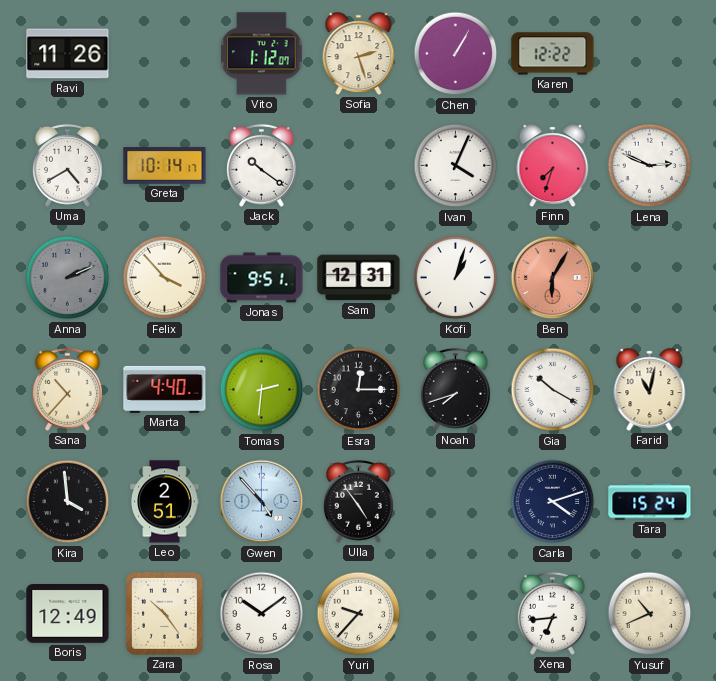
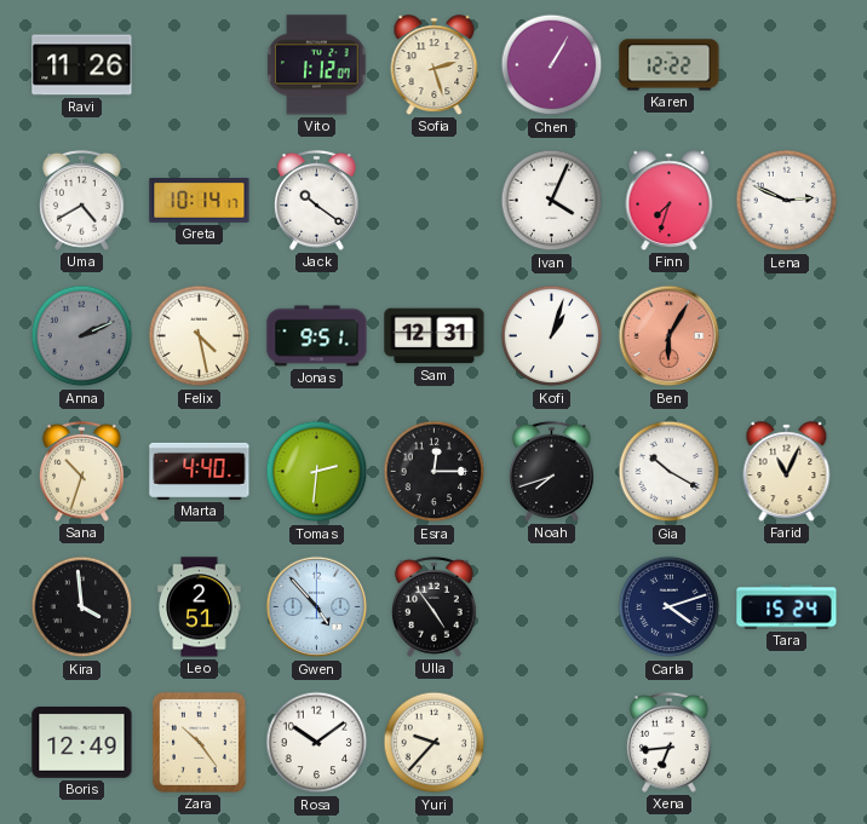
Felix: 3:53 -> 4:28
Sana: 10:37 -> 10:33
Farid: 11:02 -> 11:04
Yusuf: 10:41 -> none
